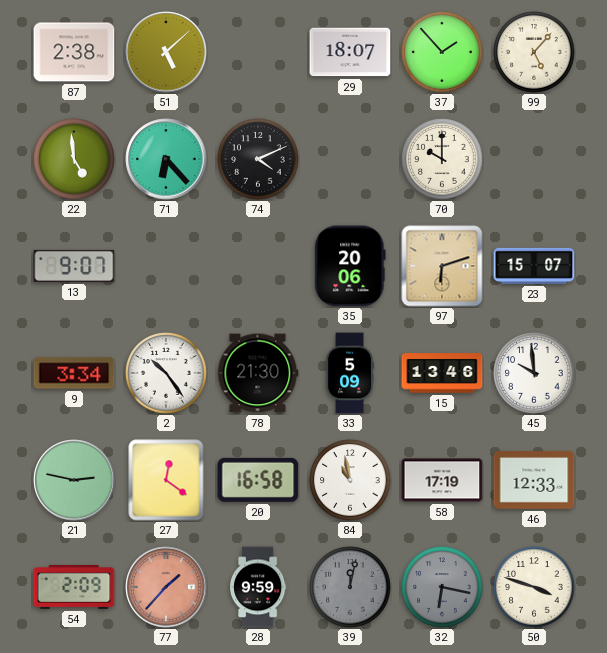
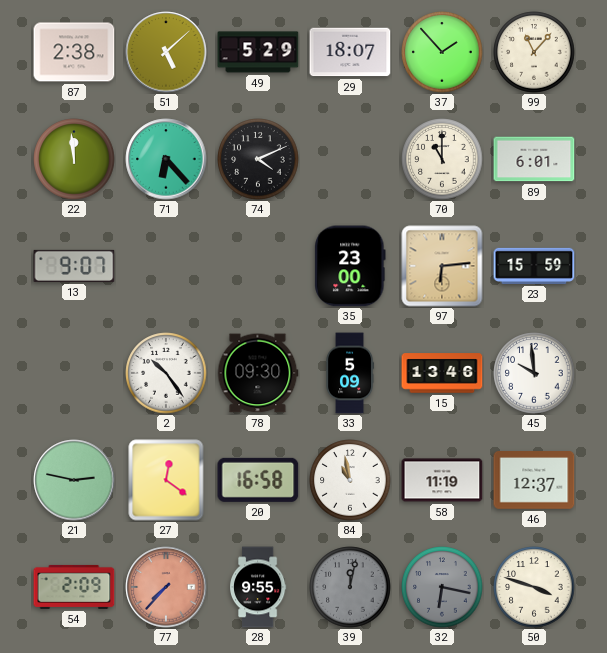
49: none -> 5:29
99: 5:07 -> 11:07
22: 4:59 -> 11:59
70: 10:00 -> 11:00
89: none -> 6:01
35: 20:06 -> 23:00
97: 6:12 -> 6:14
23: 15:07 -> 15:59
9: 3:34 -> none
78: 21:30 -> 09:30
58: 17:19 -> 11:19
46: 12:33 -> 12:37
77: 1:37 -> 7:37
28: 9:59 -> 9:55
